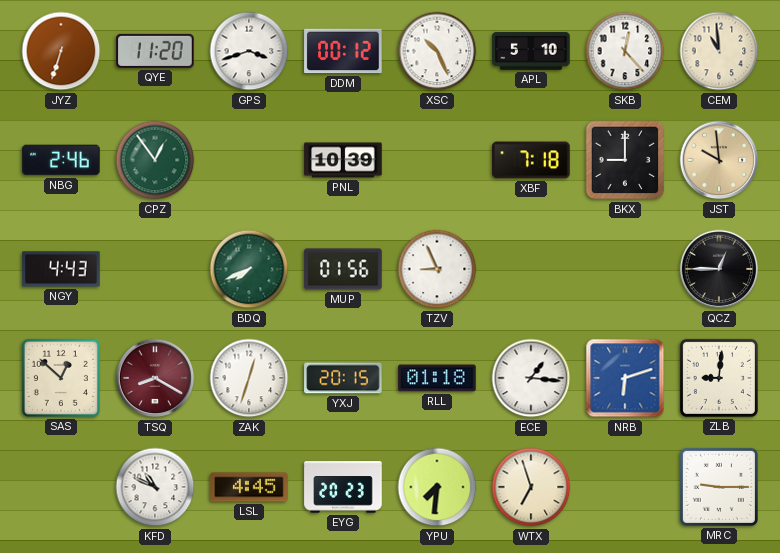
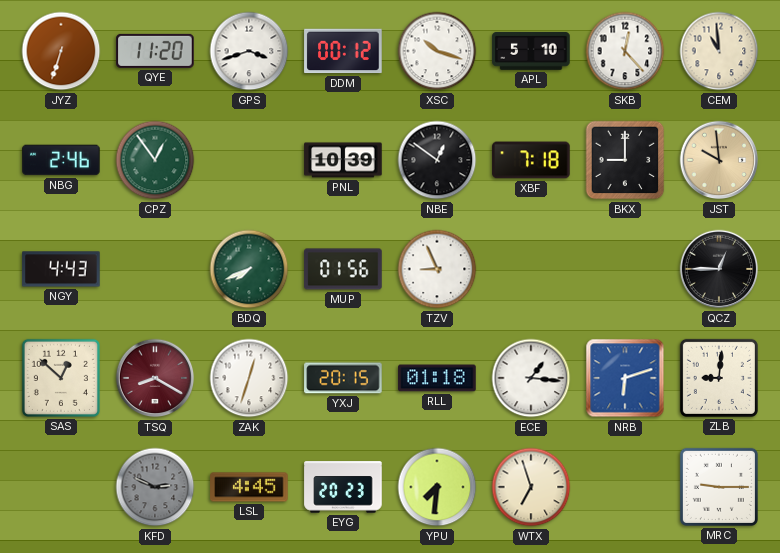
XSC: 10:26 -> 10:18
NBE: none -> 12:51
KFD: 10:49 -> 2:49
KFD dial: white -> grey
